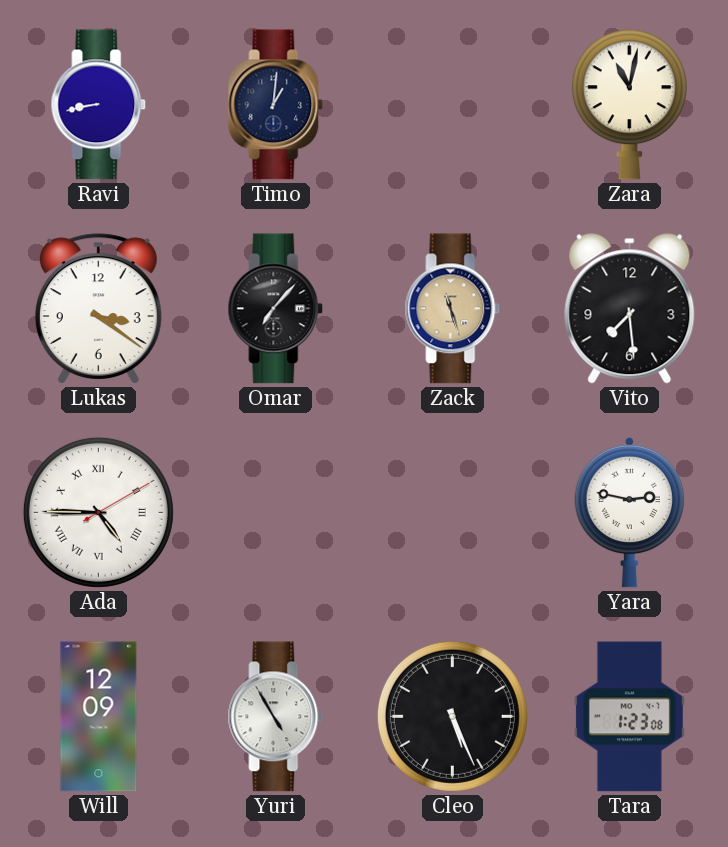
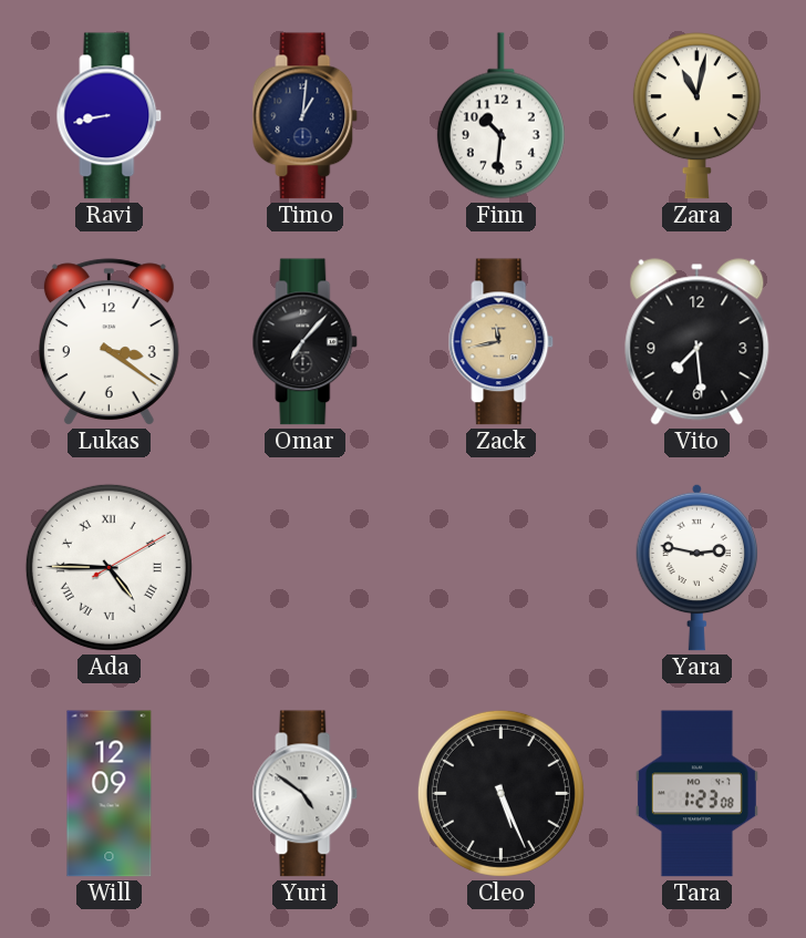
Finn: none -> 10:31
Zack: 11:27 -> 11:43
Yuri: 4:55 -> 4:51
